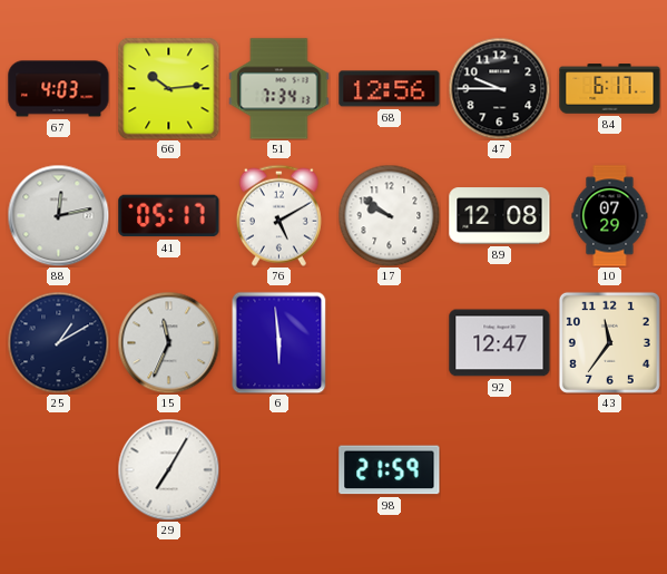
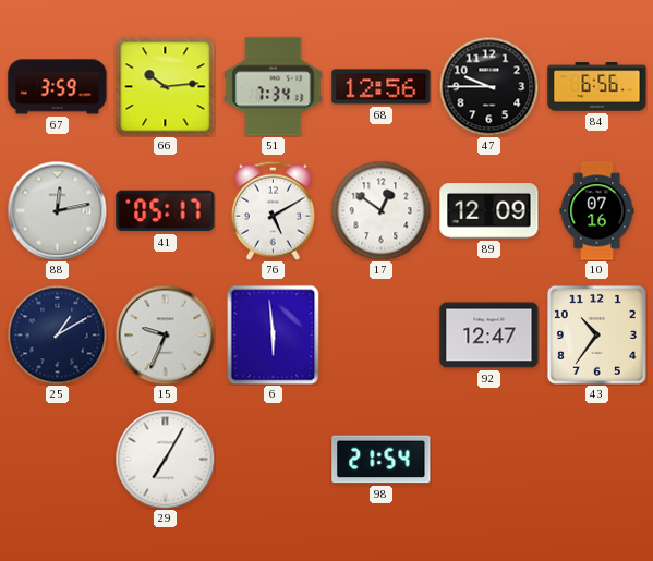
67: 4:03 -> 3:59
84: 6:17 -> 6:56
17: 9:51 -> 12:51
89: 12:08 -> 12:09
10: 07:29 -> 07:16
15: 11:34 -> 9:34
43: 11:36 -> 10:36
98: 21:59 -> 21:54
